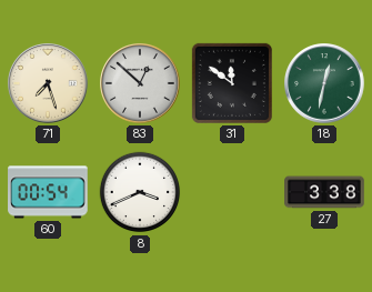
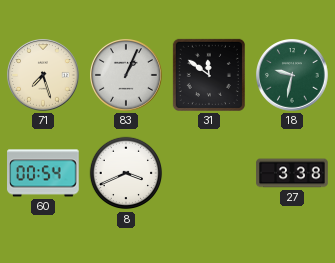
83: 12:52 -> 1:04
18: 12:32 -> 9:32
